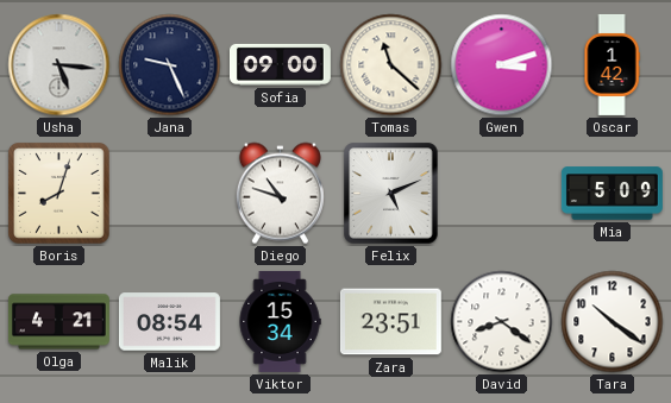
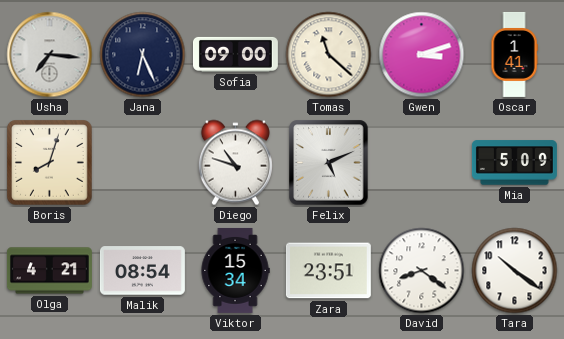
Usha: 5:16 -> 7:16
Jana: 9:26 -> 6:26
Oscar: 1:42 -> 1:41
